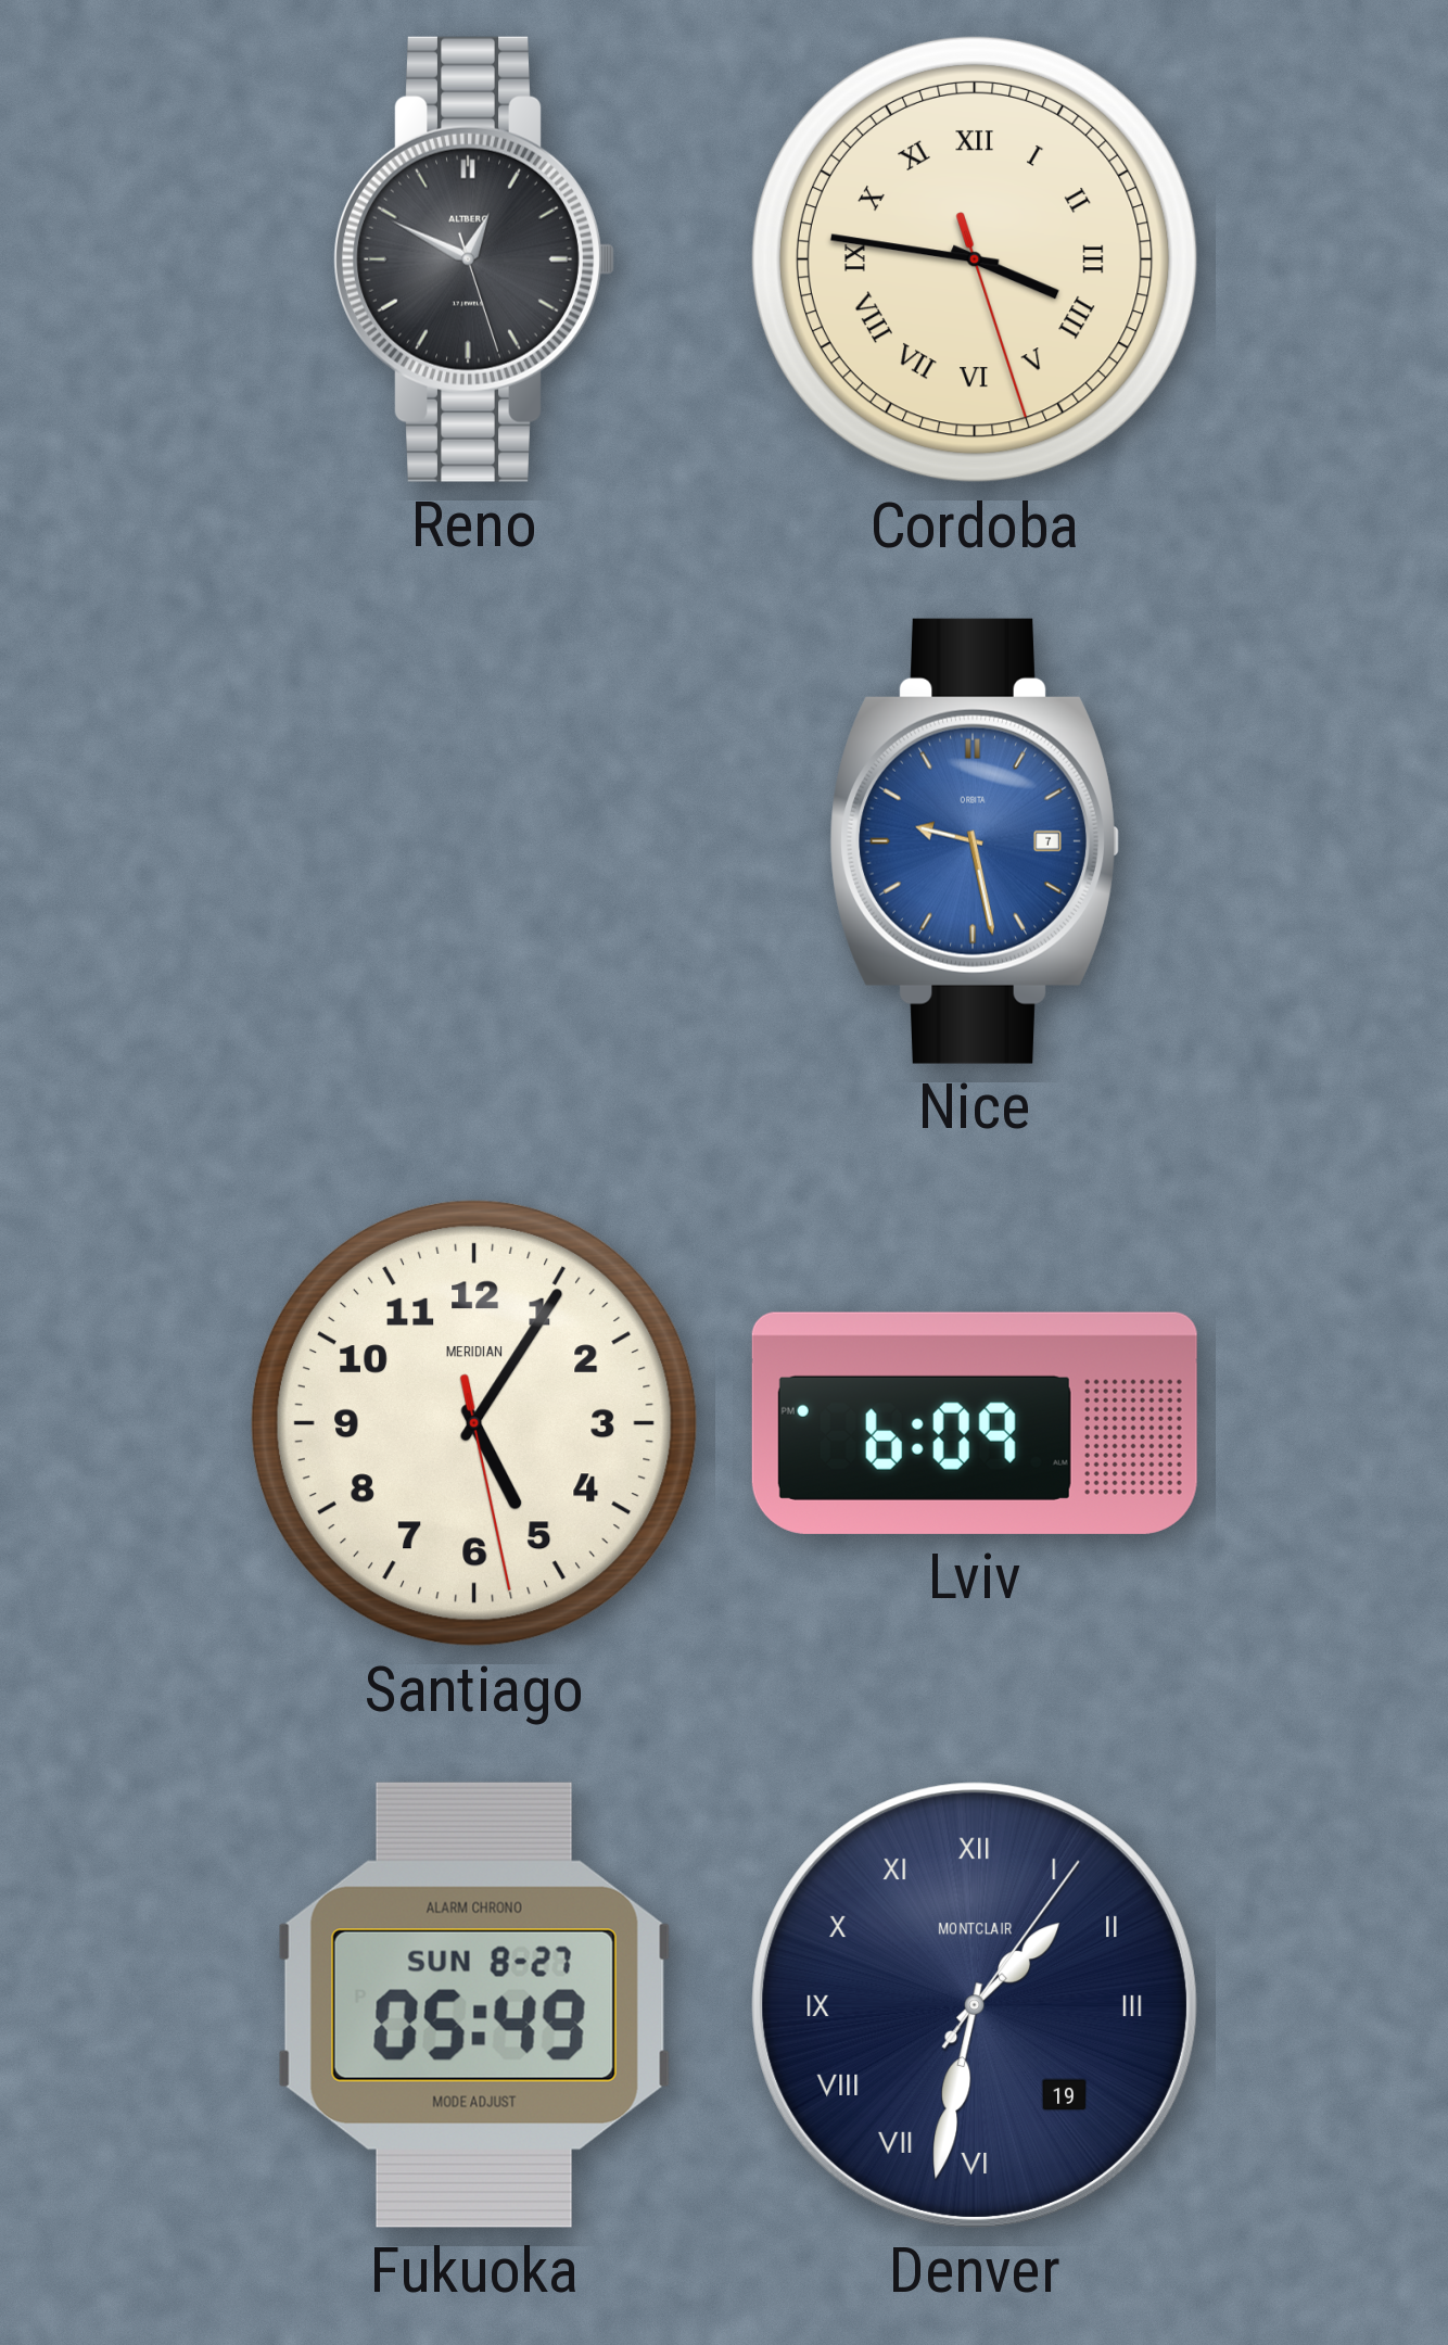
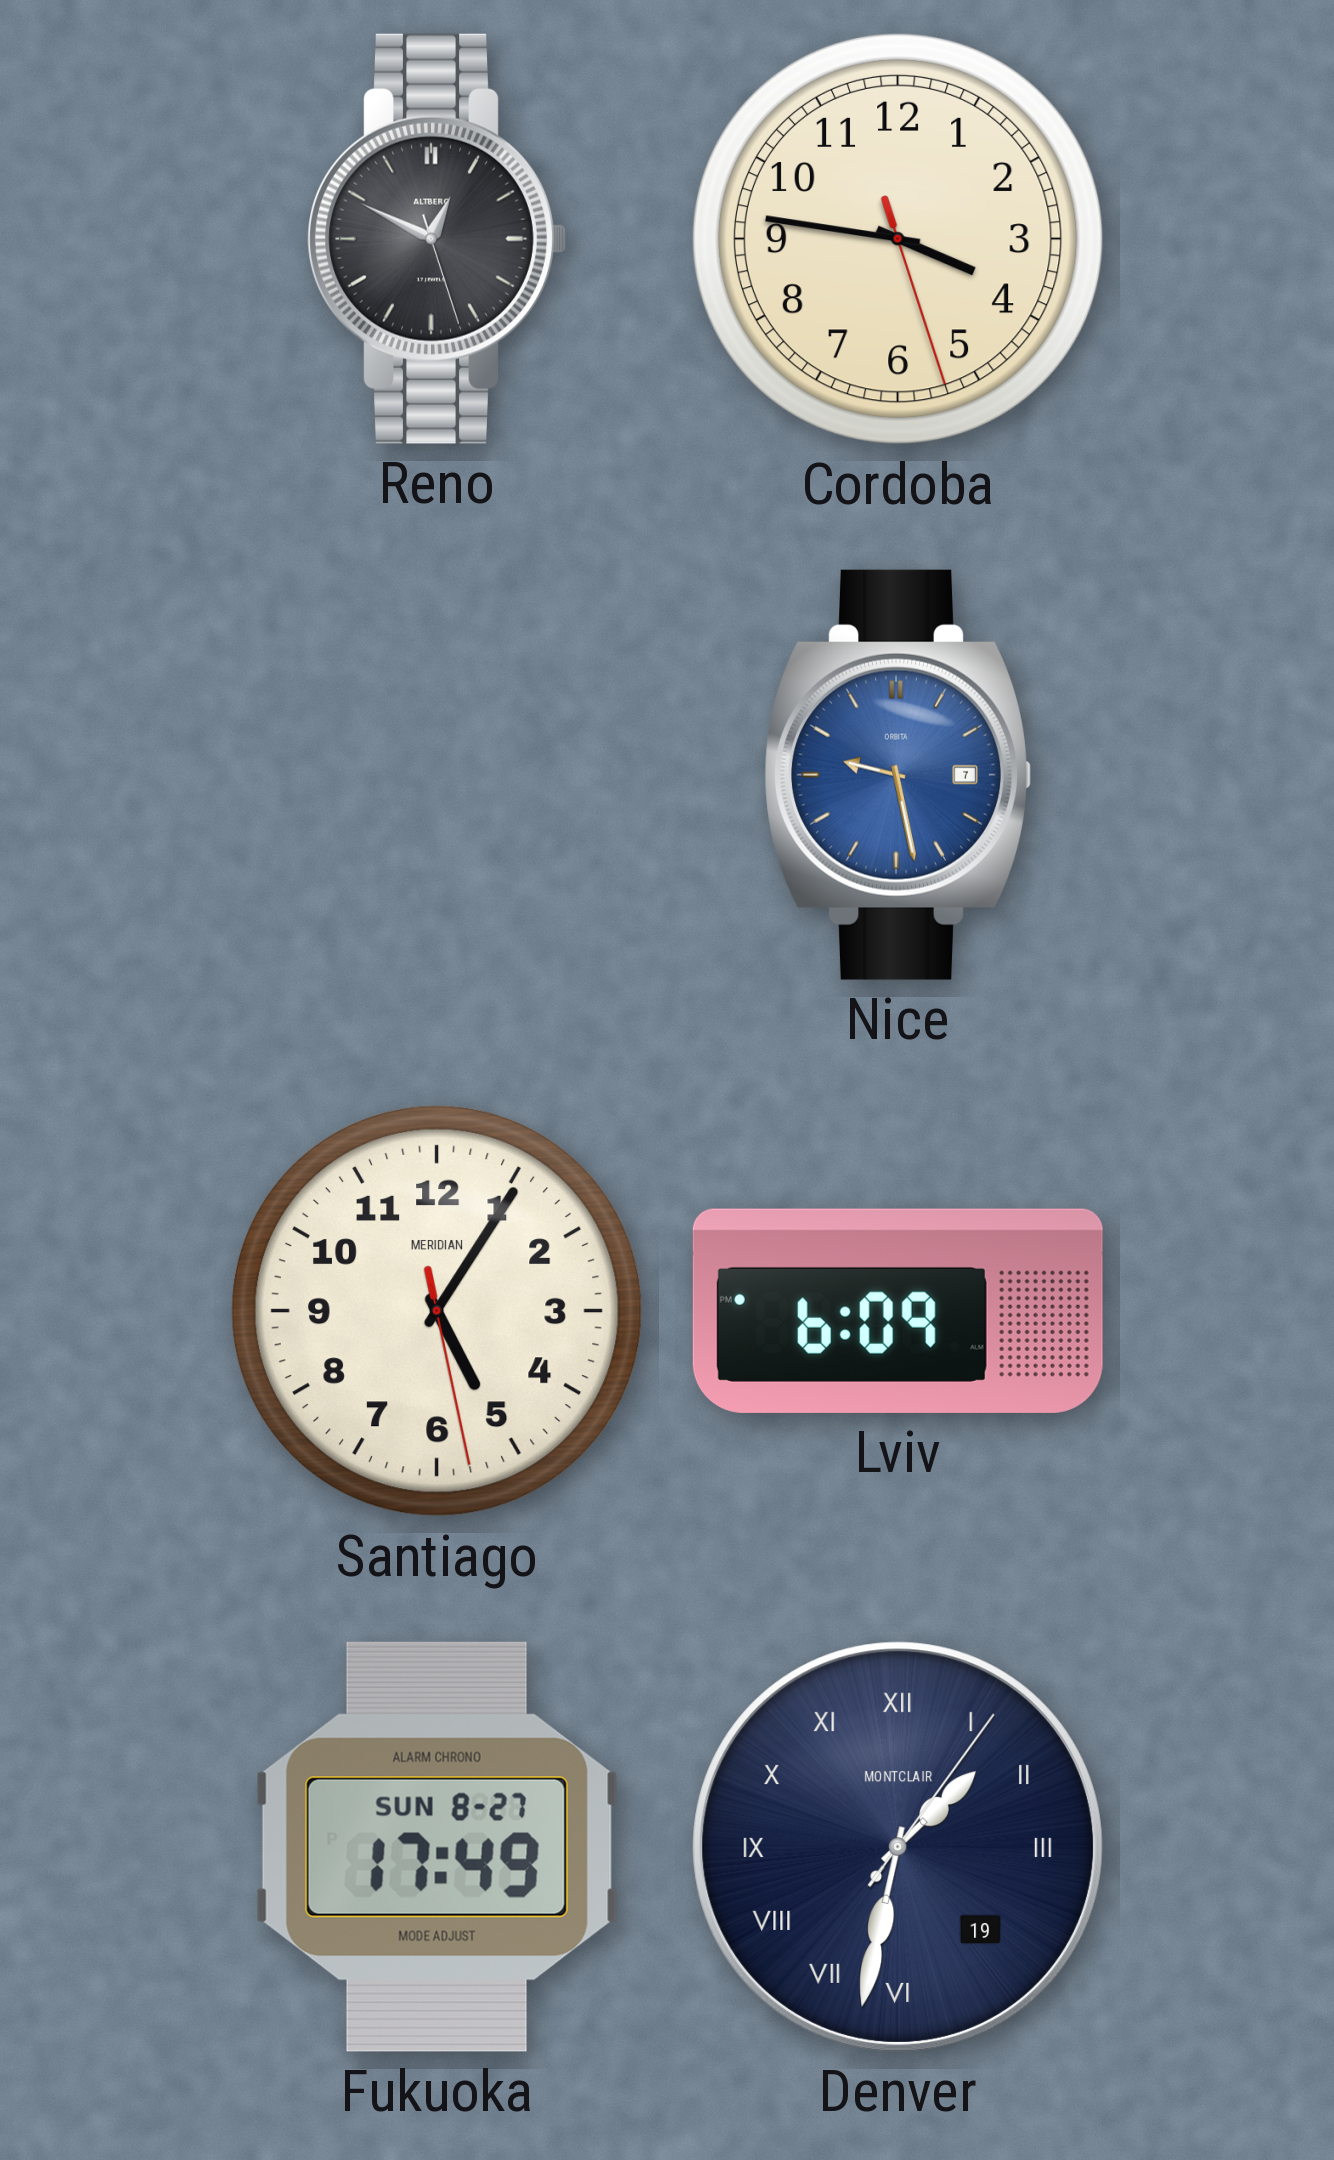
Cordoba numerals: Roman -> Arabic
Fukuoka: 05:49 -> 17:49
